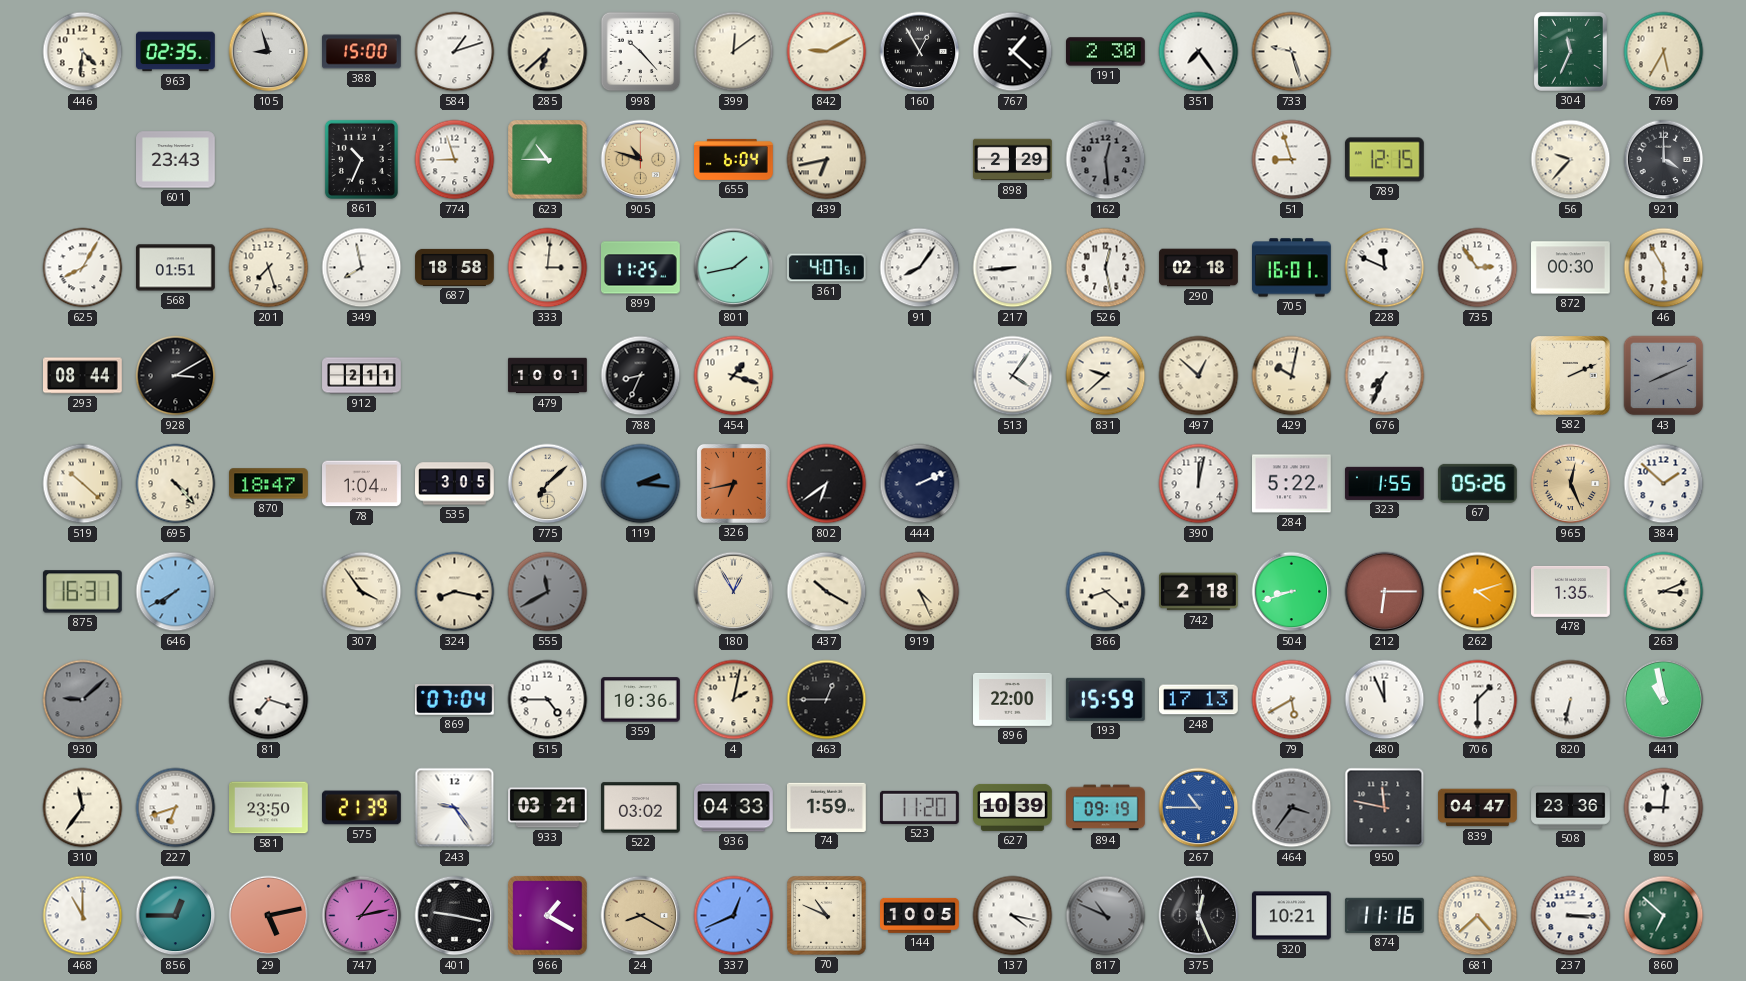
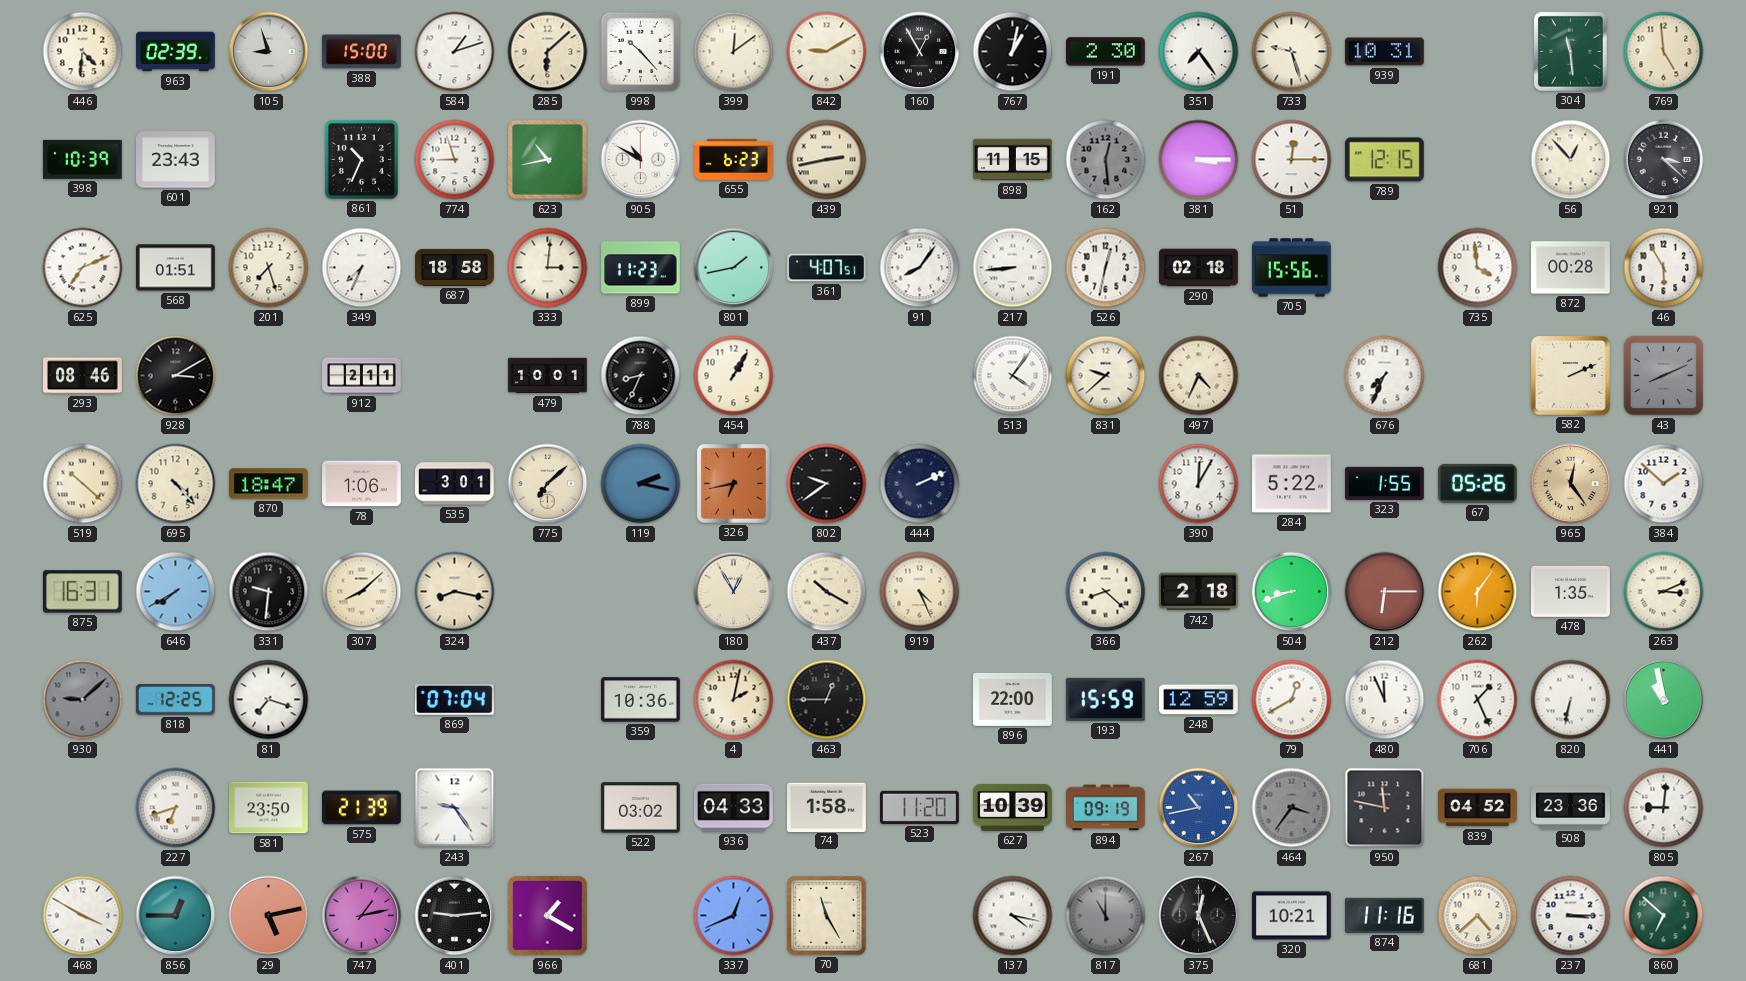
963: 02:35 -> 02:39
285: 6:38 -> 6:08
767: 1:22 -> 1:02
939: none -> 10:31
304: 11:34 -> 11:29
769: 5:35 -> 4:59
398: none -> 10:39
623: 10:45 -> 10:43
905: 10:48 -> 10:50
905 dial: champagne -> white
655: 6:04 -> 6:23
439: 6:43 -> 2:43
898: 2:29 -> 11:15
381: none -> 3:15
51: 8:57 -> 12:15
56: 9:37 -> 12:53
921: 4:00 -> 3:22
625: 8:05 -> 7:11
349: 7:58 -> 7:34
899: 11:25 -> 11:23
526: 12:28 -> 12:32
705: 16:01 -> 15:56
228: 11:49 -> none
735: 2:54 -> 3:59
872: 00:30 -> 00:28
293: 08:44 -> 08:46
454: 1:18 -> 1:05
497: 12:52 -> 4:34
429: 10:02 -> none
78: 1:04 -> 1:06
535: 3:05 -> 3:01
119: 2:16 -> 2:17
802: 6:39 -> 9:39
390: 12:02 -> 12:05
965: 12:26 -> 12:24
331: none -> 9:31
307: 3:54 -> 8:08
555: 11:40 -> none
262: 4:12 -> 6:06
818: none -> 12:25
515: 4:45 -> none
248: 17:13 -> 12:59
79: 5:40 -> 12:40
706: 1:30 -> 1:26
310: 11:36 -> none
933: 03:21 -> none
74: 1:59 -> 1:58
267: 10:45 -> 10:43
839: 04:47 -> 04:52
468: 11:00 -> 3:50
401: 9:17 -> 9:14
24: 8:20 -> none
70: 10:49 -> 11:25
144: 10:05 -> none
817: 10:49 -> 11:00
